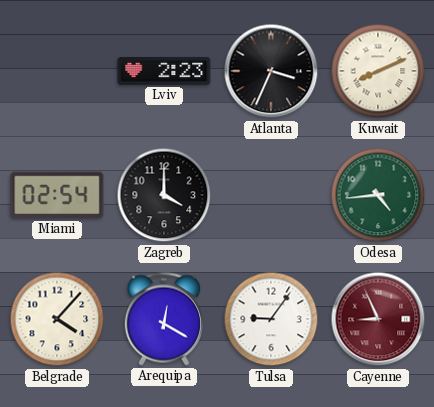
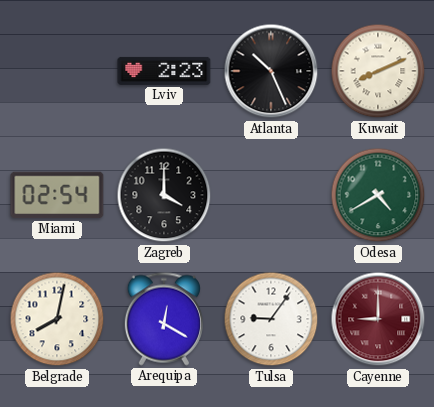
Atlanta: 3:34 -> 10:26
Odesa: 4:44 -> 4:40
Belgrade: 4:07 -> 8:02
Cayenne: 8:56 -> 9:00
